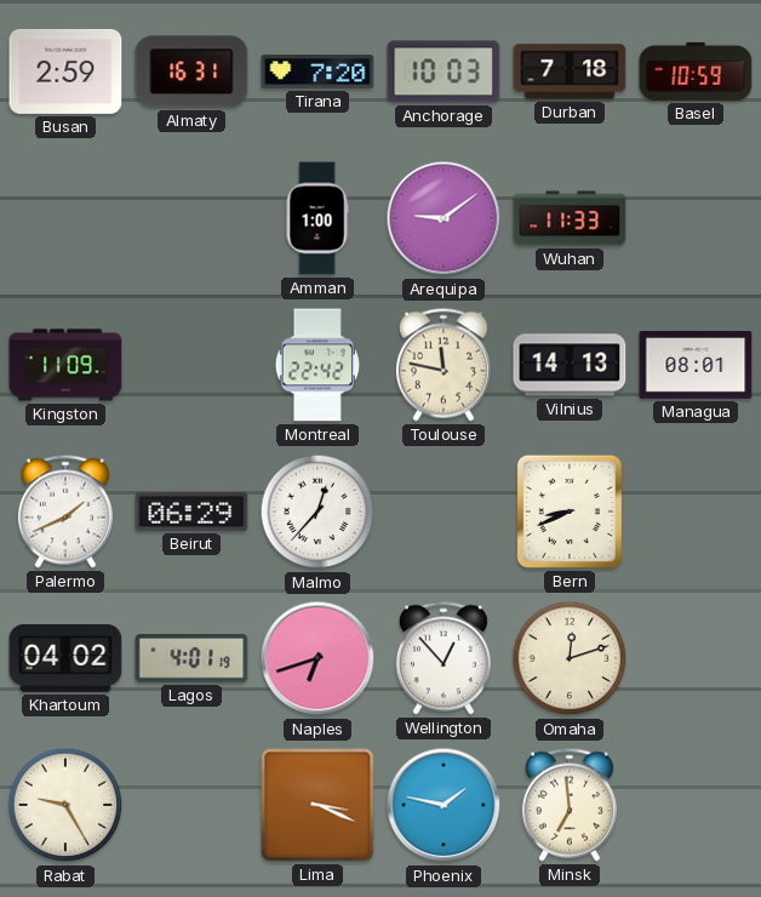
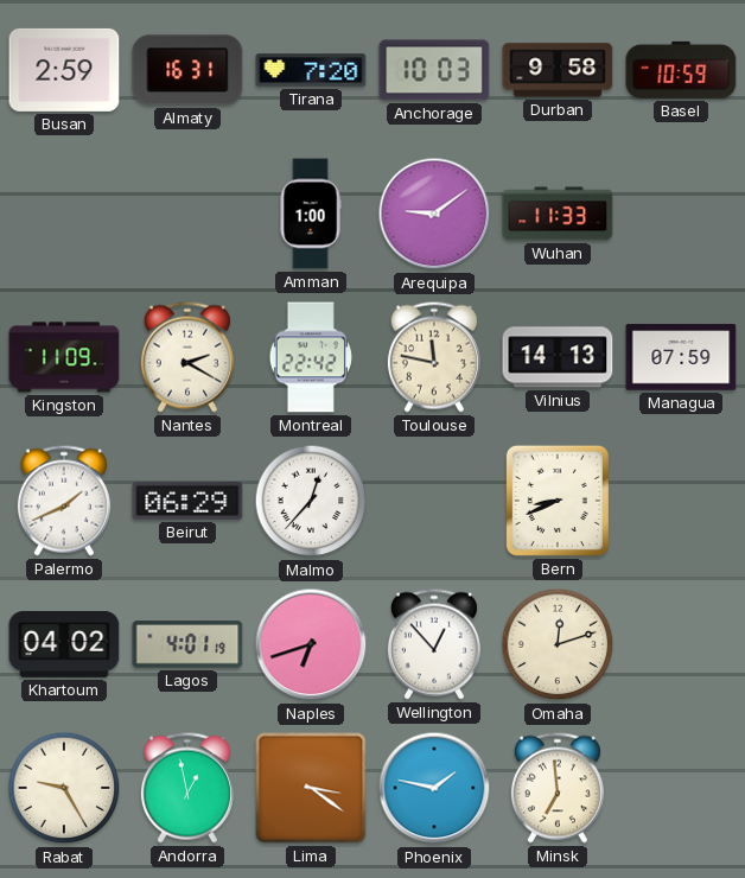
Durban: 7:18 -> 9:58
Nantes: none -> 2:20
Managua: 08:01 -> 07:59
Andorra: none -> 12:58
Lima: 3:19 -> 3:21
